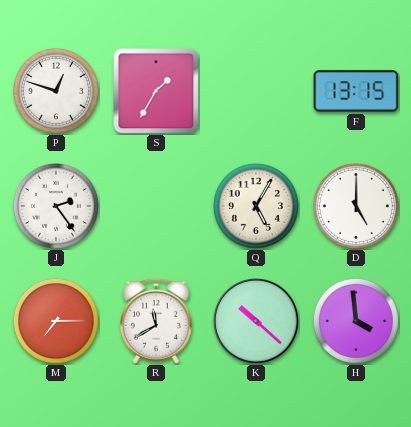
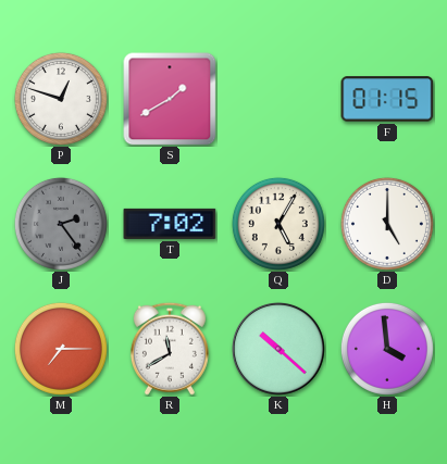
S: 1:35 -> 1:40
F: 13:15 -> 01:15
J dial: white -> grey
T: none -> 7:02
